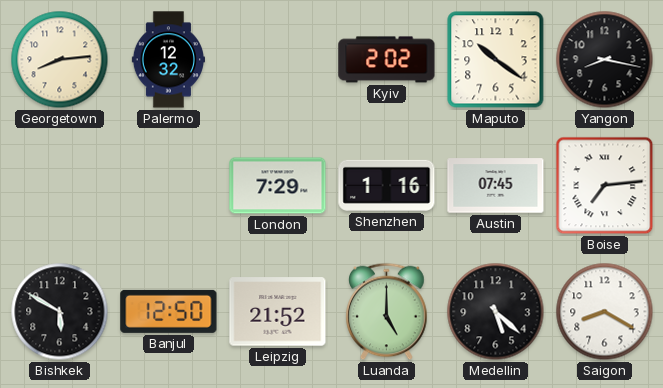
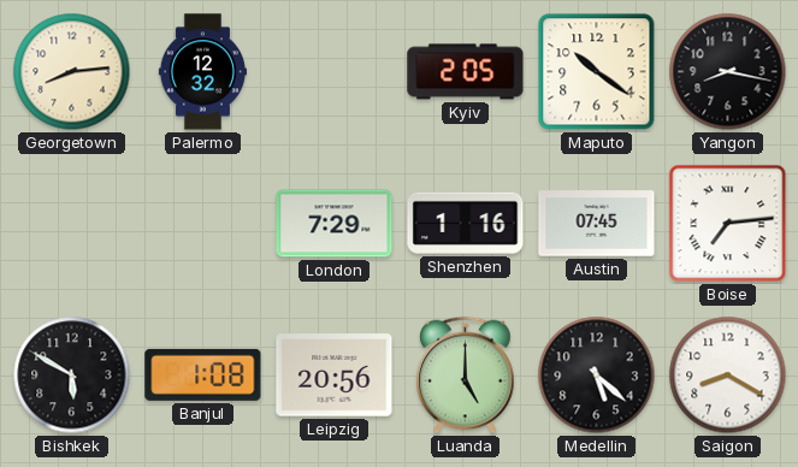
Kyiv: 2:02 -> 2:05
Banjul: 12:50 -> 1:08
Leipzig: 21:52 -> 20:56
